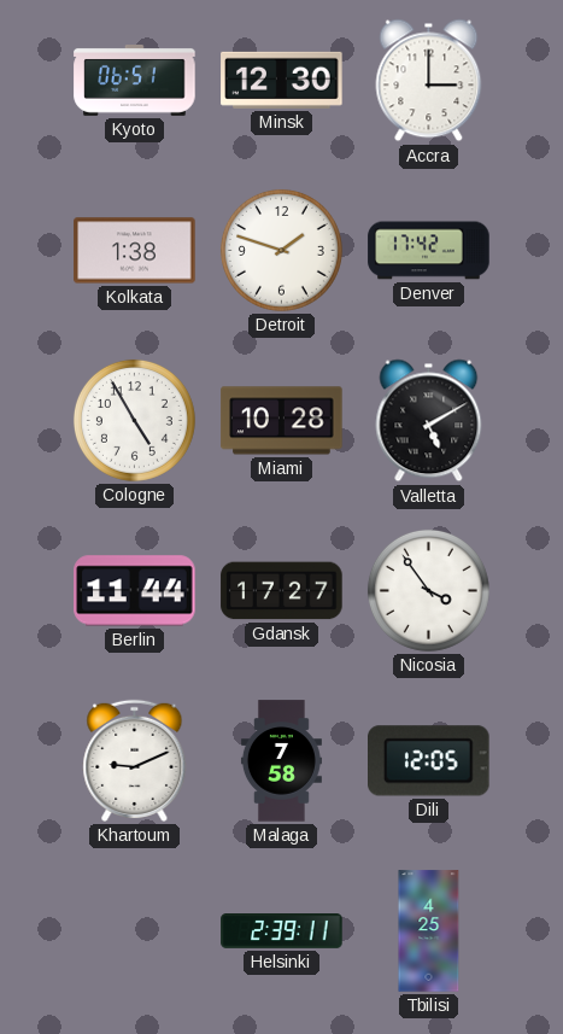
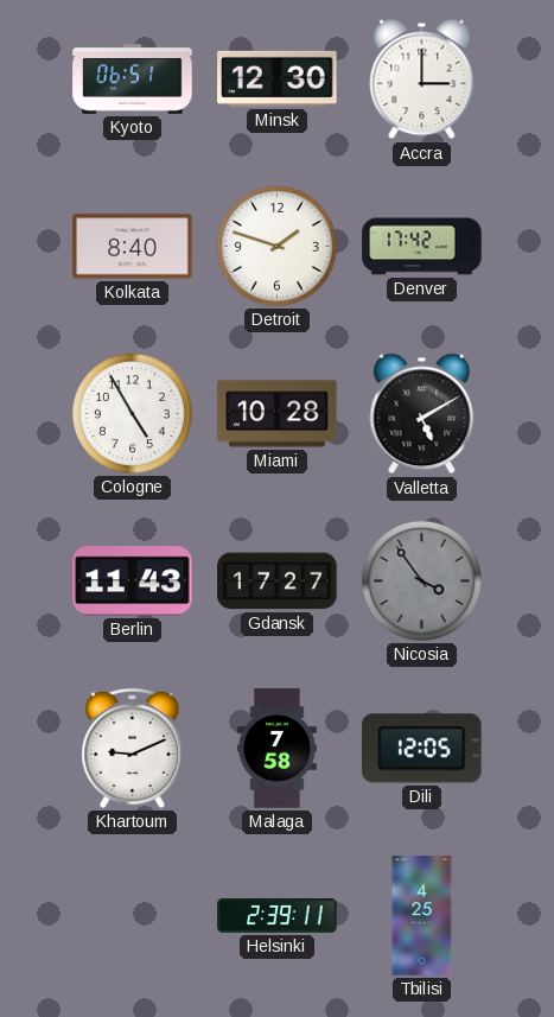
Kolkata: 1:38 -> 8:40
Berlin: 11:44 -> 11:43
Nicosia dial: white -> grey
